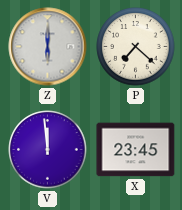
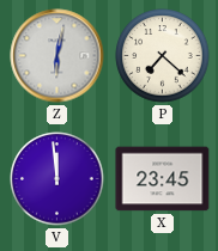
Z: 6:00 -> 6:02
